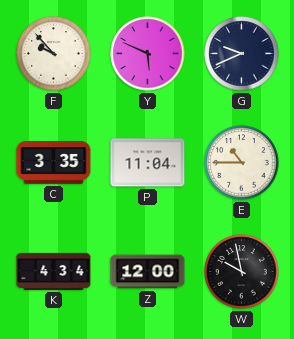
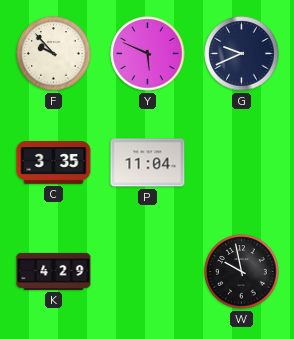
E: 10:45 -> none
K: 4:34 -> 4:29
Z: 12:00 -> none
